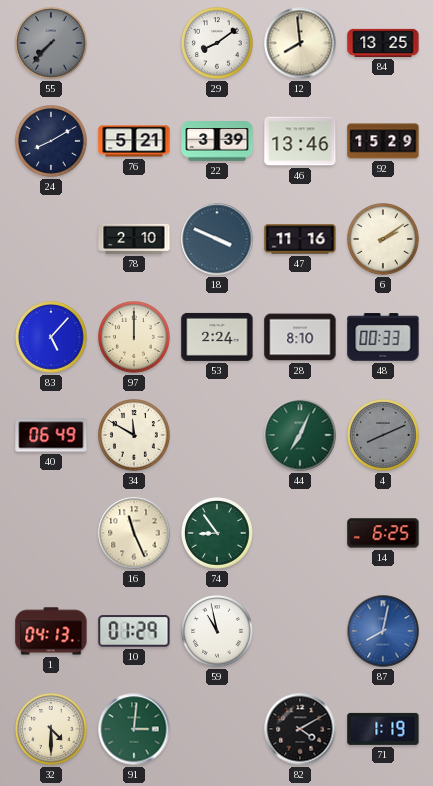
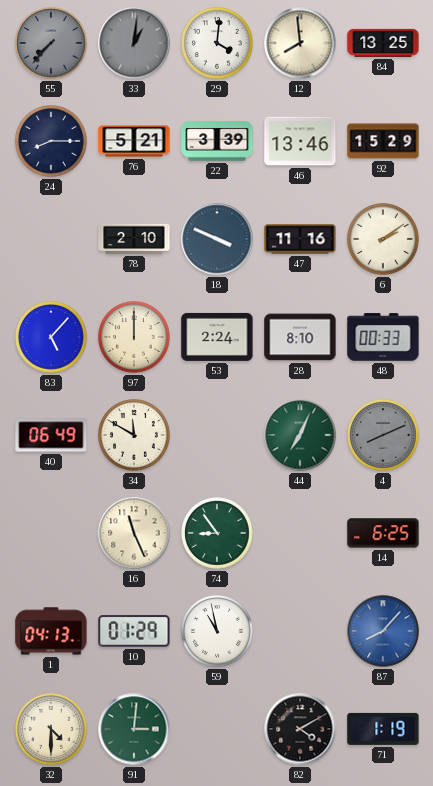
33: none -> 1:01
29: 8:09 -> 4:01
24: 8:10 -> 8:15
87: 8:02 -> 8:07
